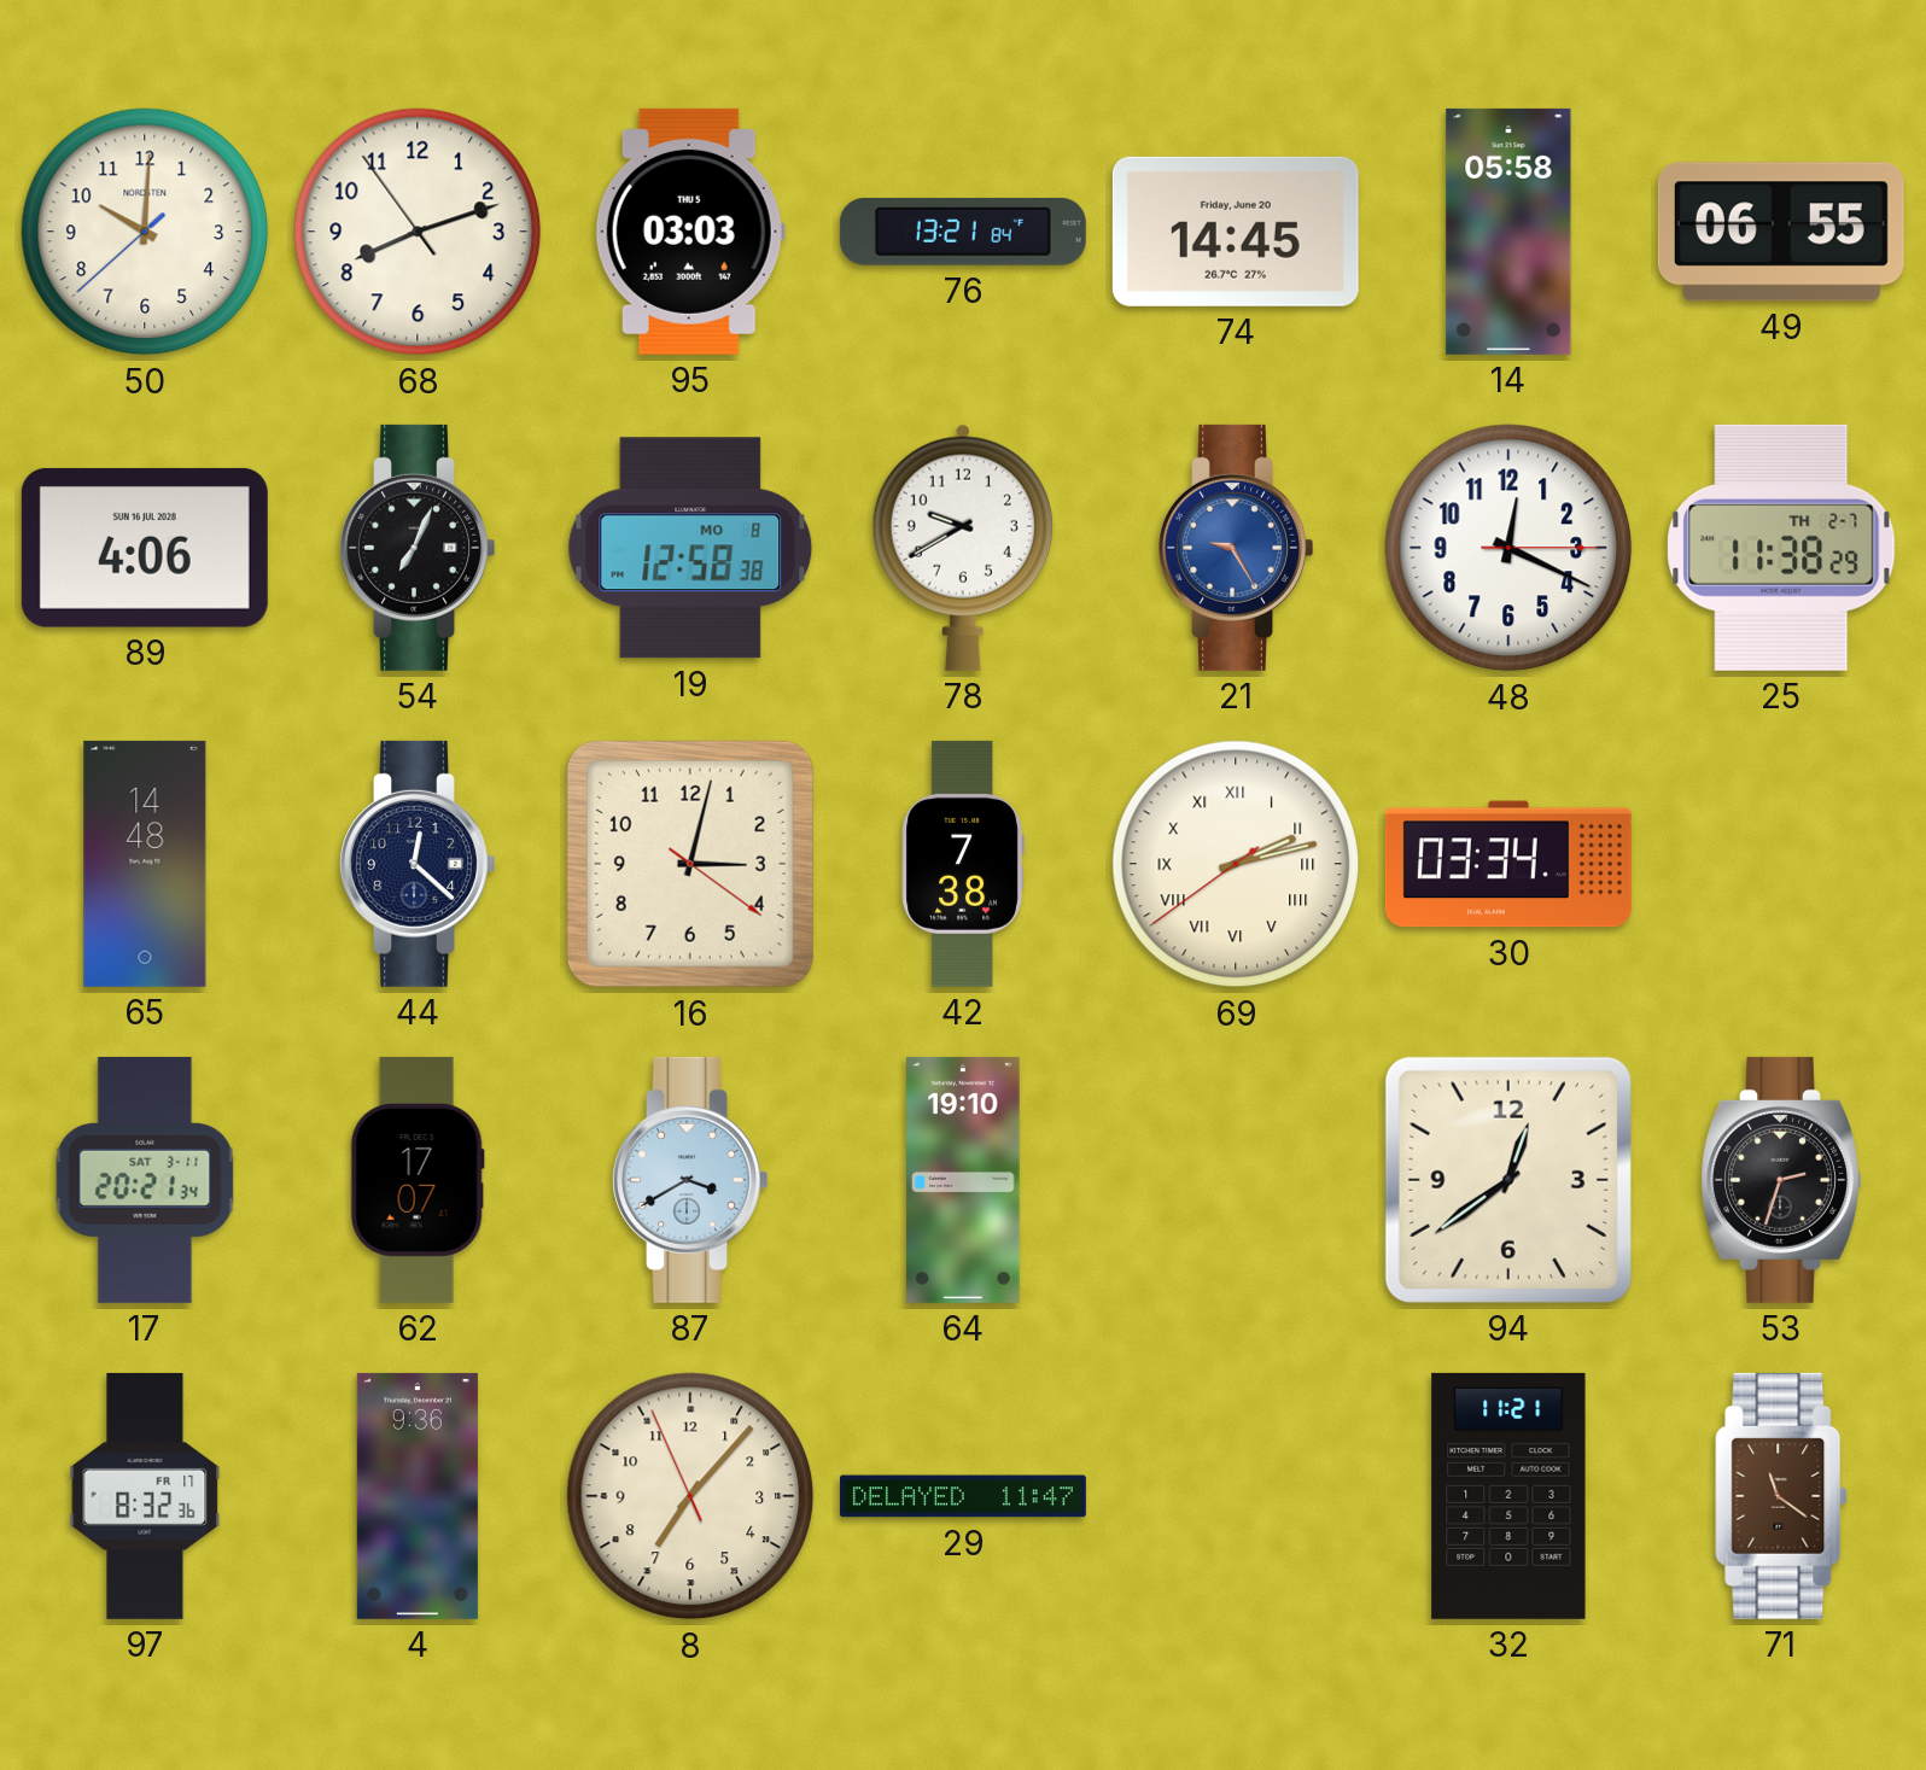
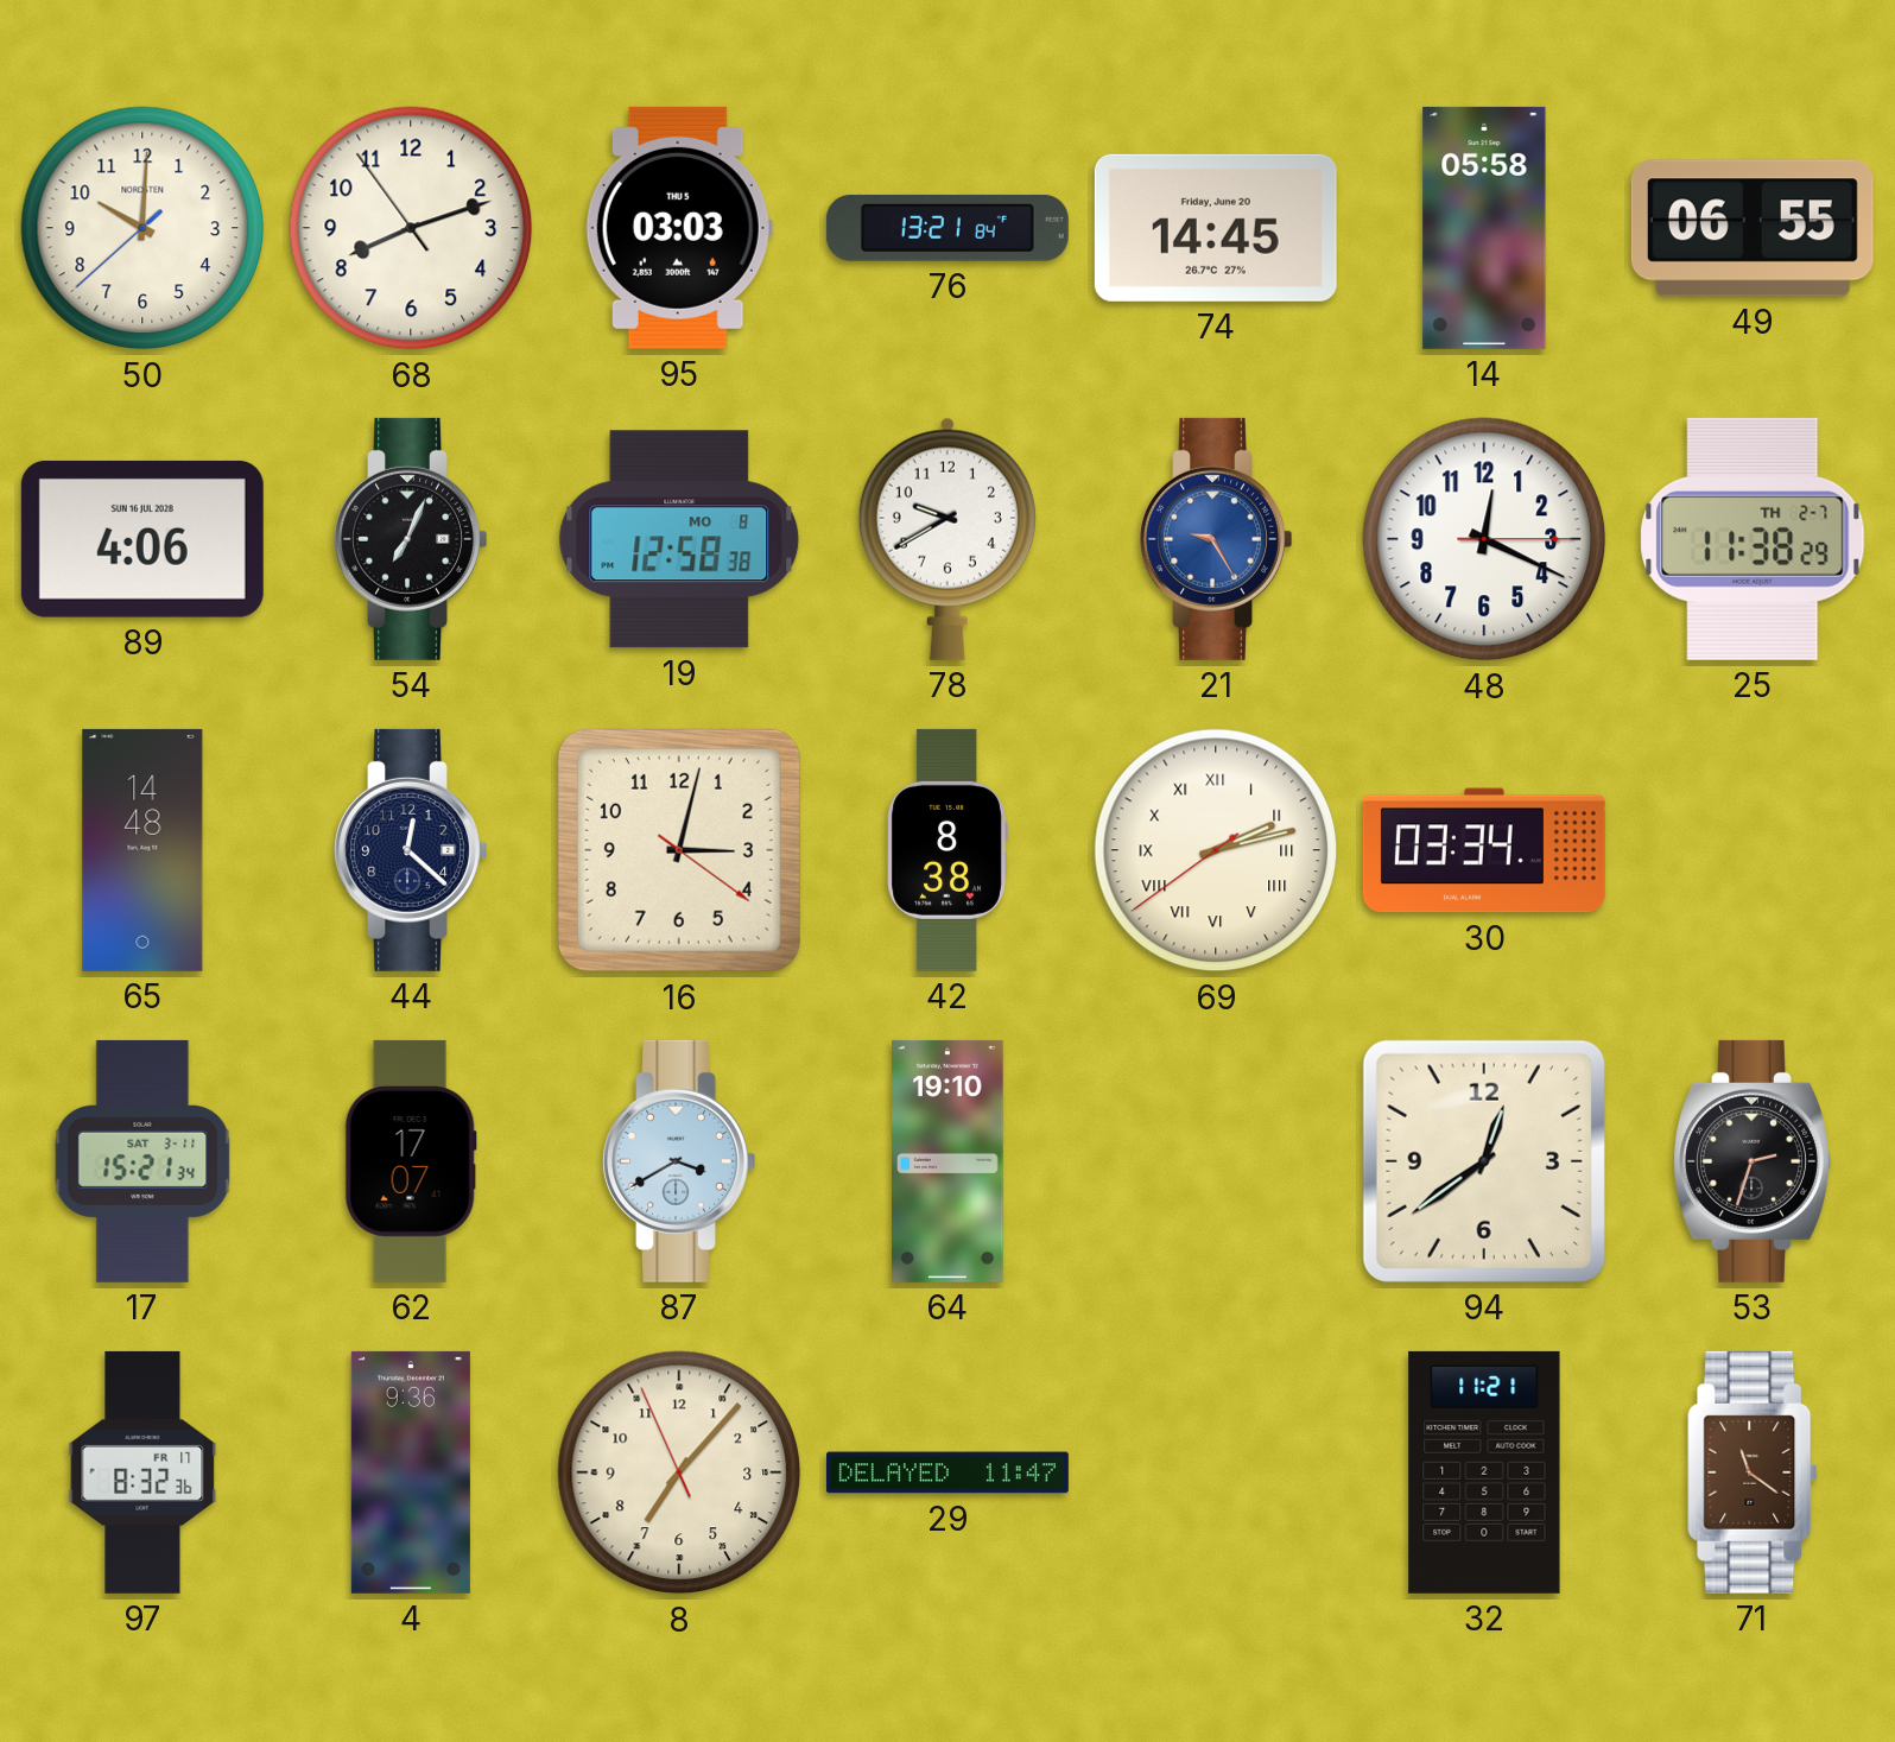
42: 7:38 -> 8:38
17: 20:21 -> 15:21
